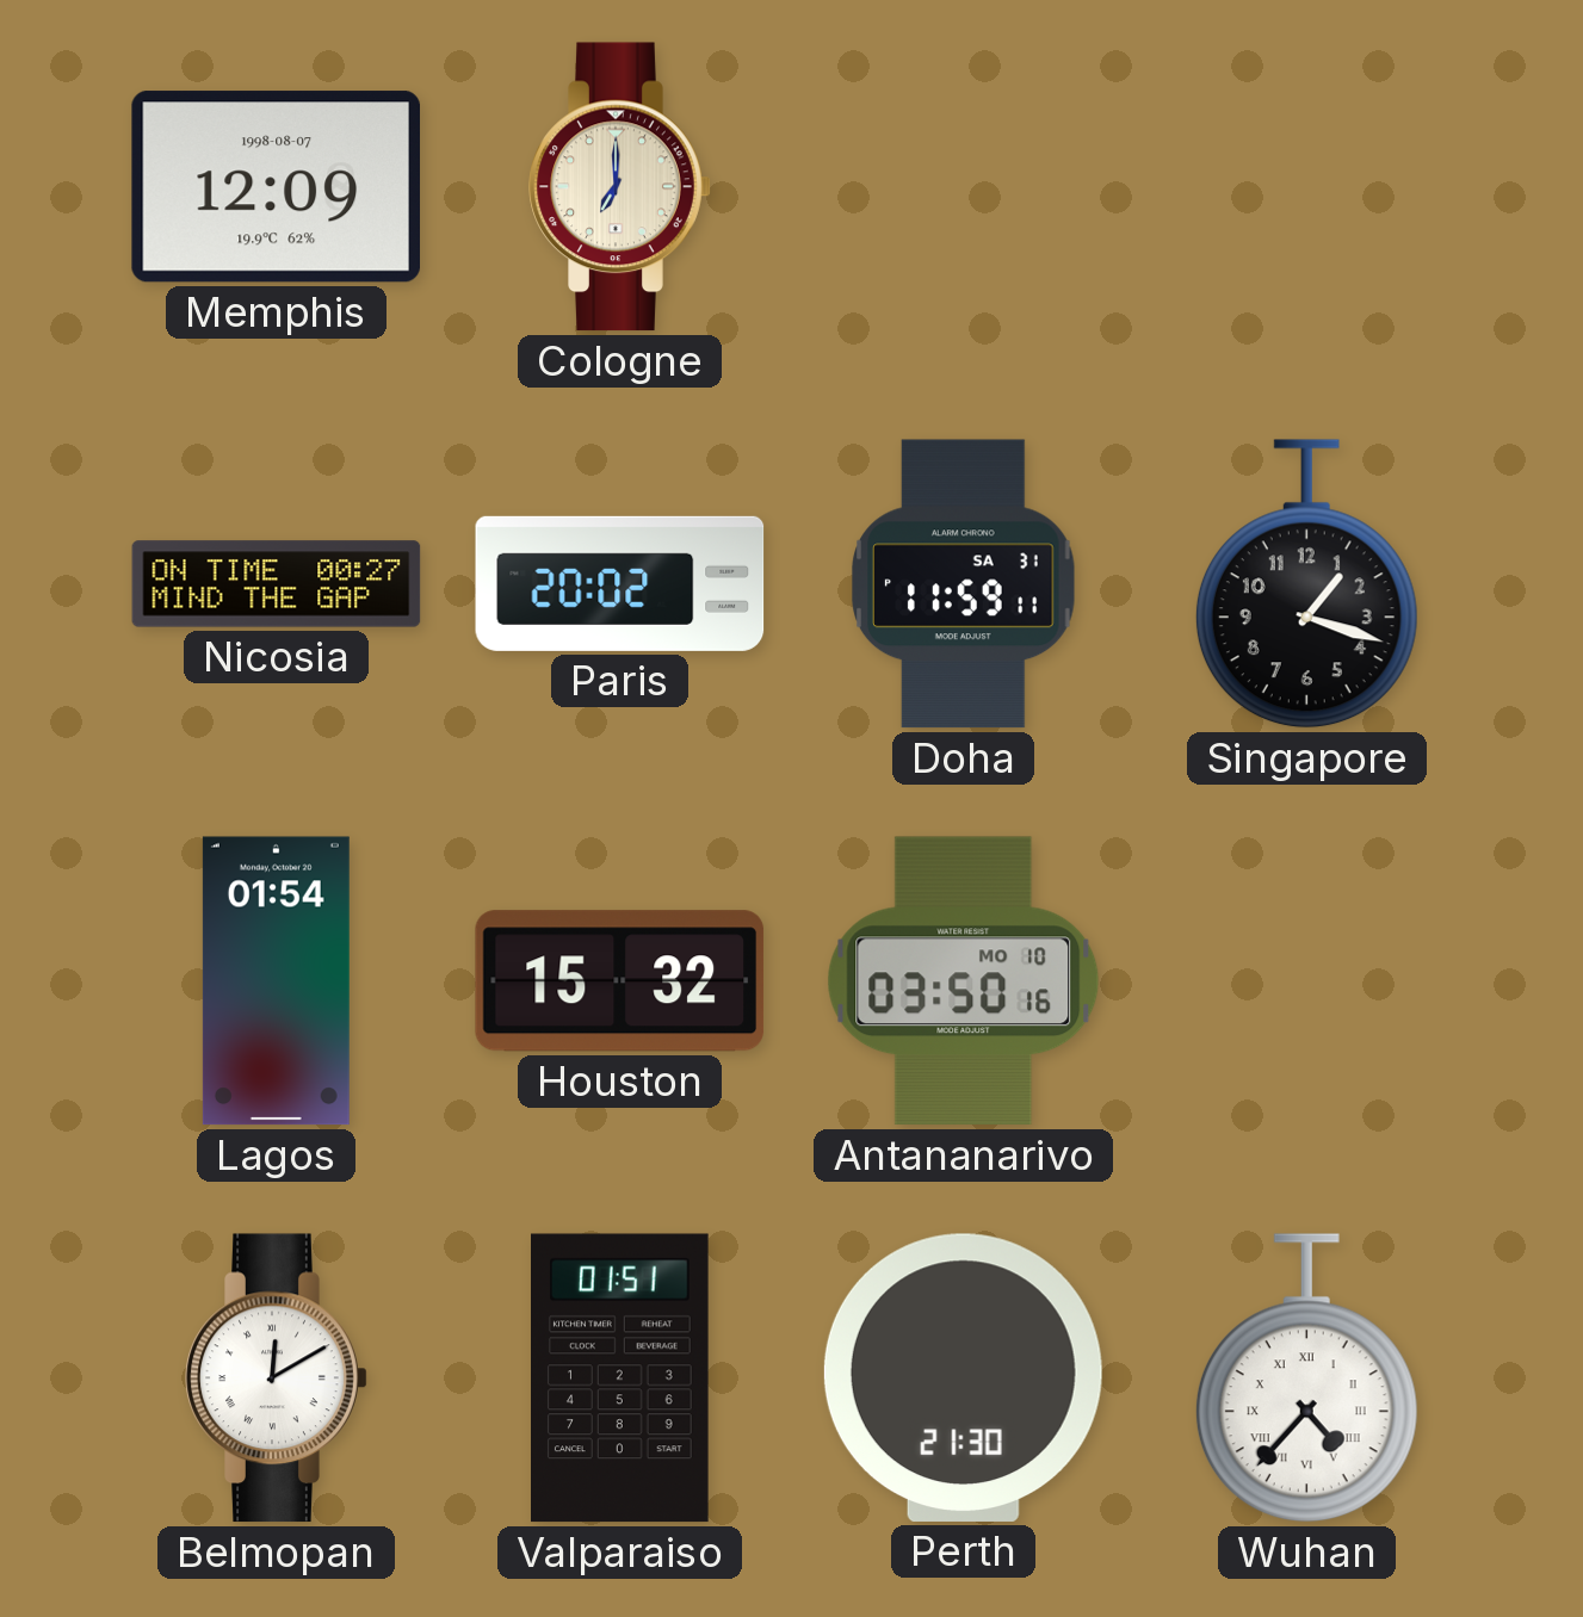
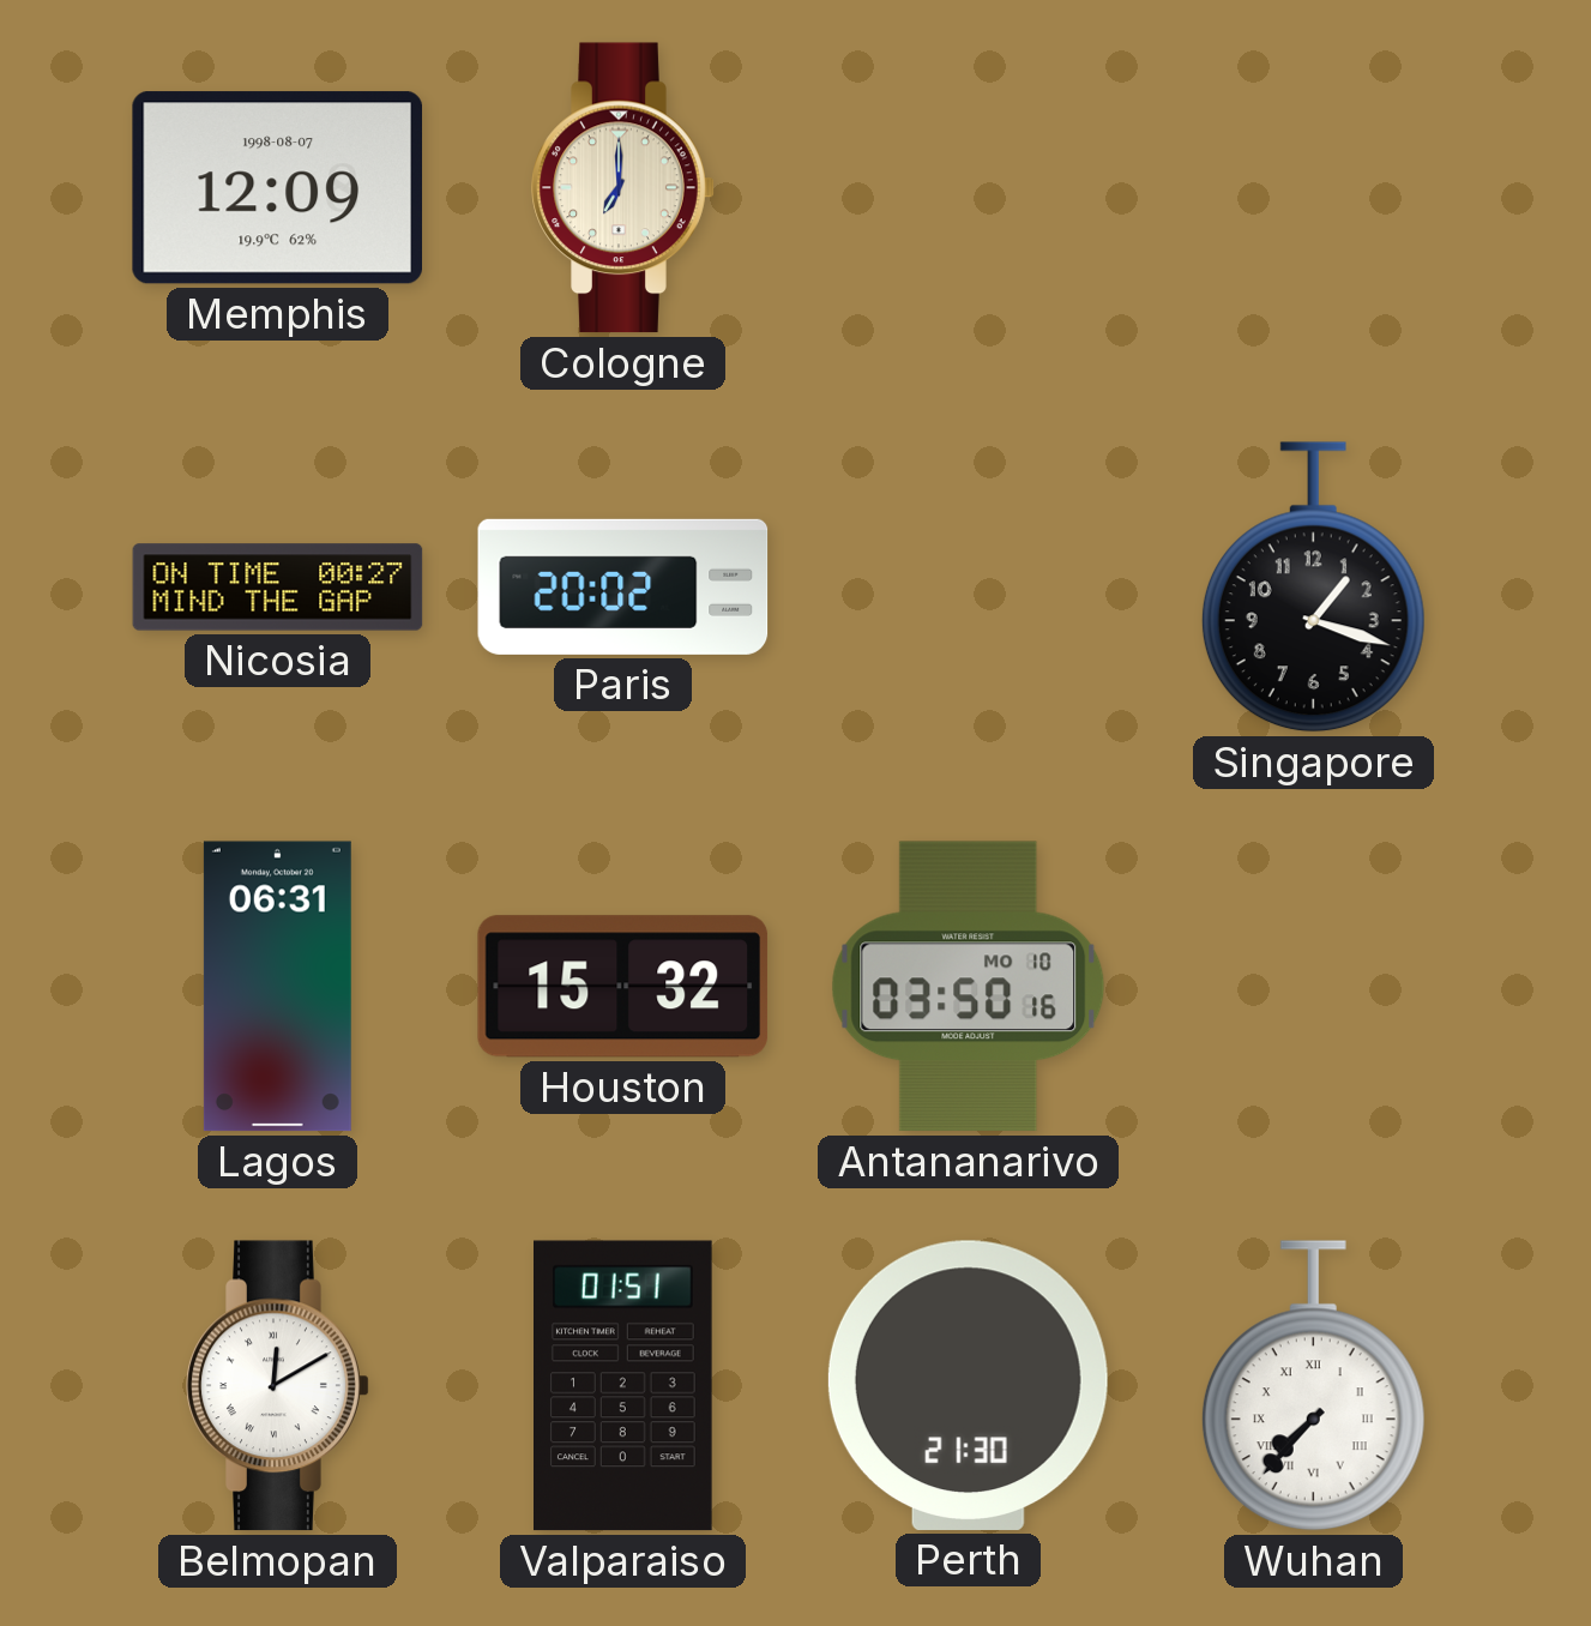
Doha: 11:59 -> none
Lagos: 01:54 -> 06:31
Wuhan: 4:37 -> 7:37
